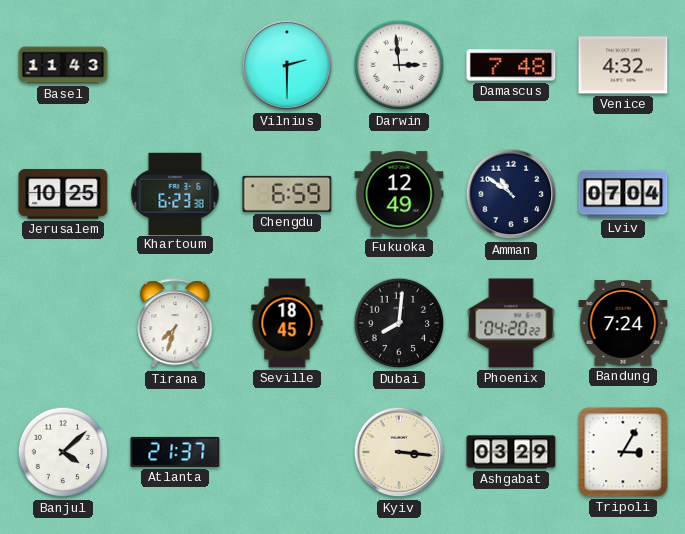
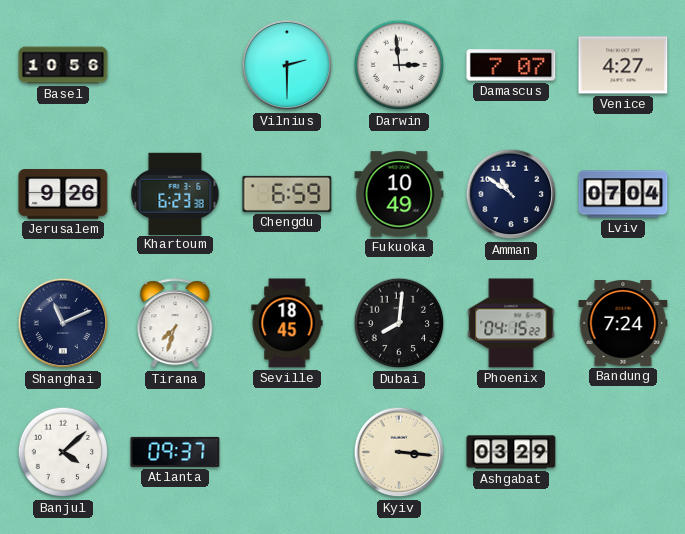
Basel: 11:43 -> 10:56
Damascus: 7:48 -> 7:07
Venice: 4:32 -> 4:27
Jerusalem: 10:25 -> 9:26
Fukuoka: 12:49 -> 10:49
Shanghai: none -> 11:11
Phoenix: 04:20 -> 04:15
Atlanta: 21:37 -> 09:37
Tripoli: 3:05 -> none
